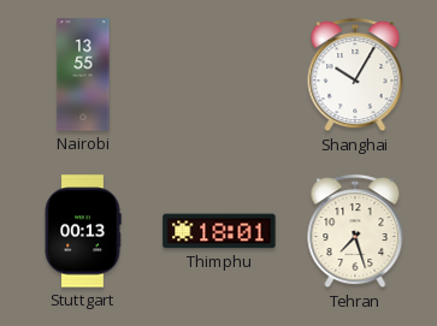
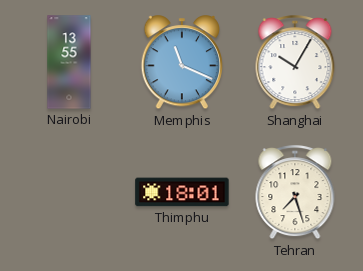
Memphis: none -> 11:19
Stuttgart: 00:13 -> none
